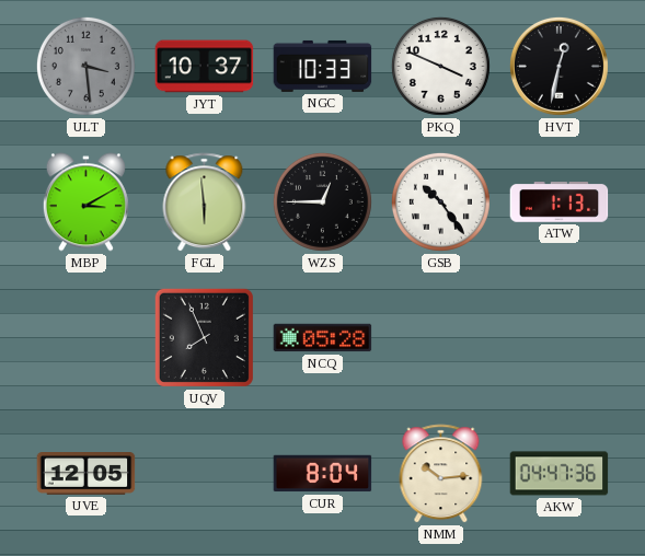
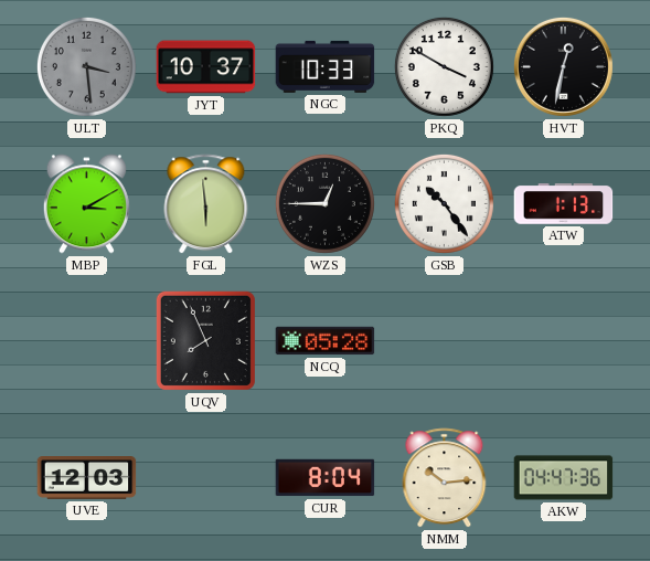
PKQ: 3:49 -> 3:50
UVE: 12:05 -> 12:03
